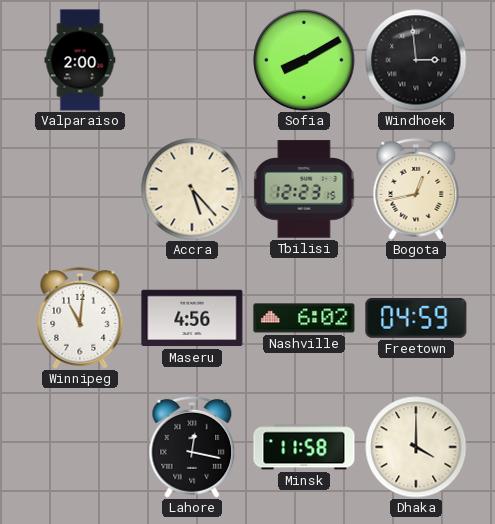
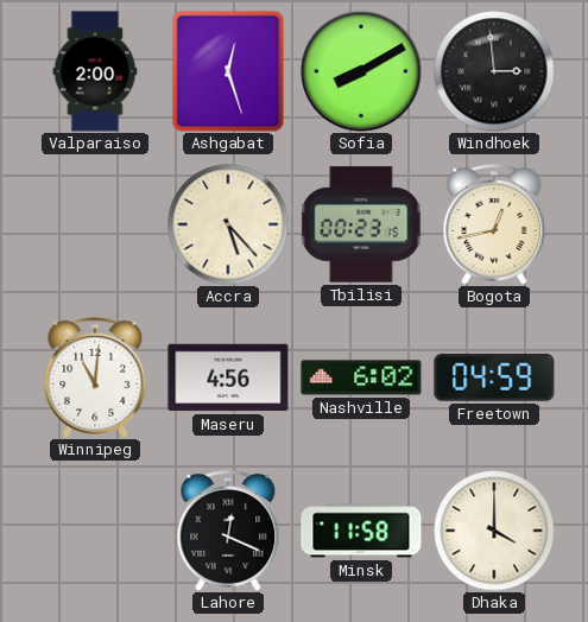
Ashgabat: none -> 12:27
Tbilisi: 12:23 -> 00:23
Lahore: 12:17 -> 12:19
